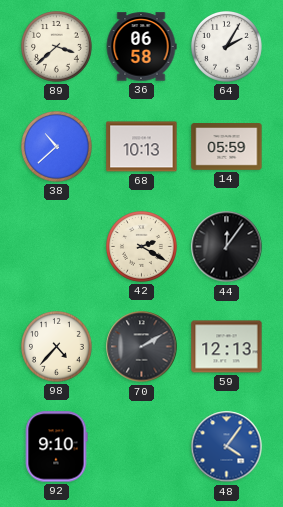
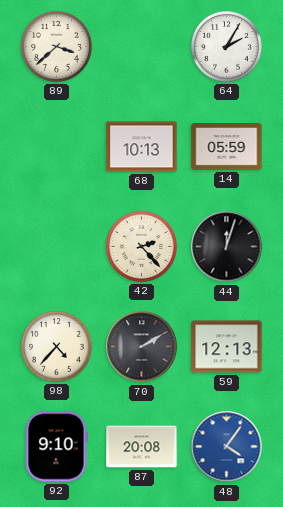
36: 06:58 -> none
38: 10:38 -> none
42: 2:20 -> 2:23
44: 12:06 -> 12:03
87: none -> 20:08
